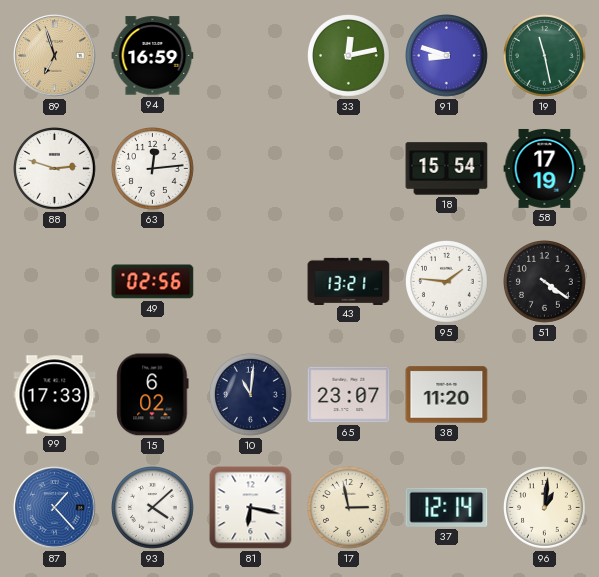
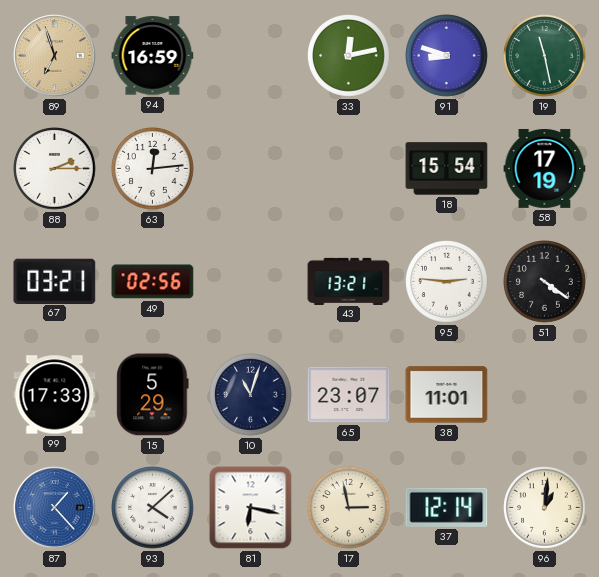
88: 2:48 -> 2:15
67: none -> 03:21
95: 1:46 -> 2:46
15: 6:02 -> 5:29
10: 11:01 -> 11:03
38: 11:20 -> 11:01
